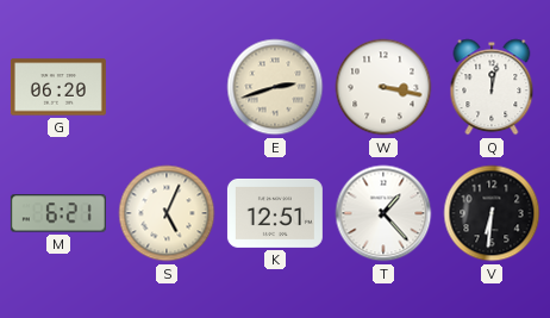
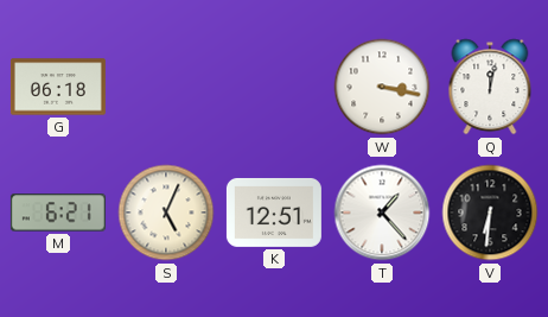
G: 06:20 -> 06:18
E: 2:42 -> none
